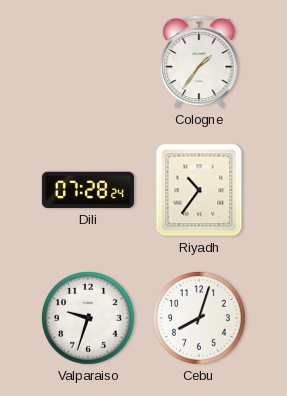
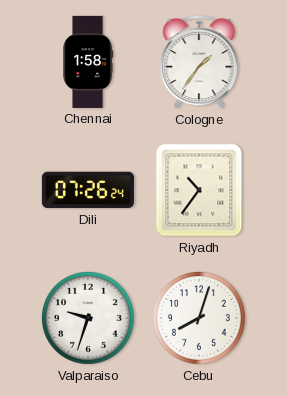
Chennai: none -> 1:58
Dili: 07:28 -> 07:26
